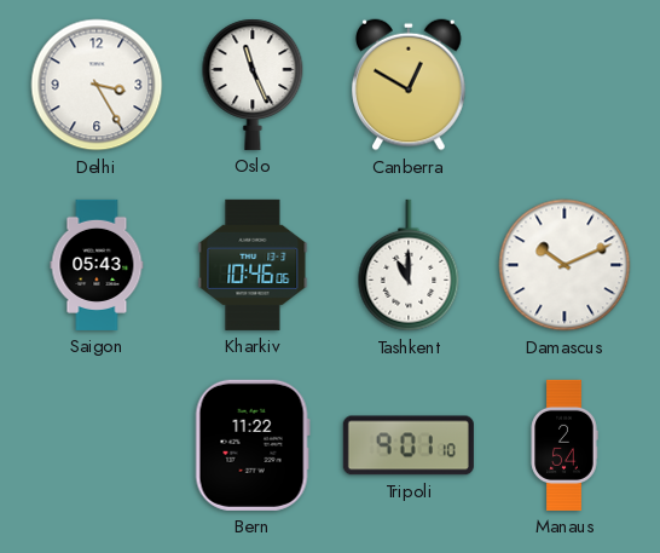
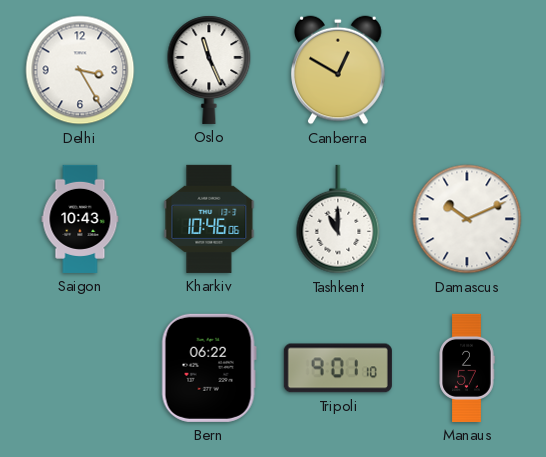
Saigon: 05:43 -> 10:43
Bern: 11:22 -> 06:22
Manaus: 2:54 -> 2:57
